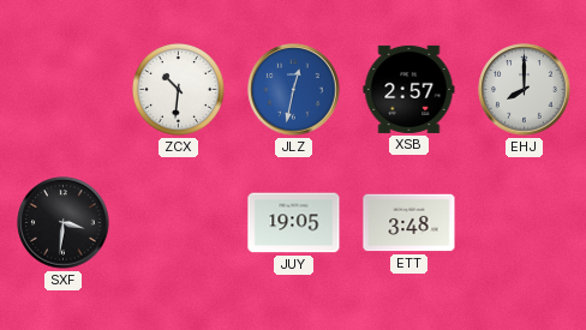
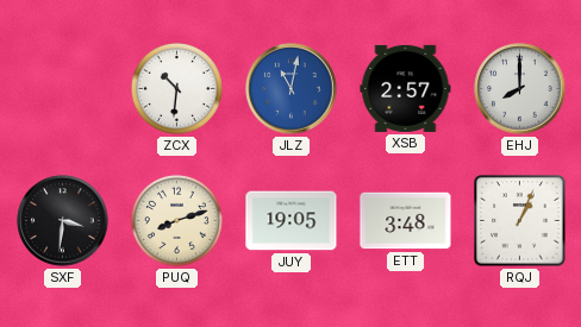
JLZ: 12:32 -> 11:02
PUQ: none -> 8:12
RQJ: none -> 1:04
